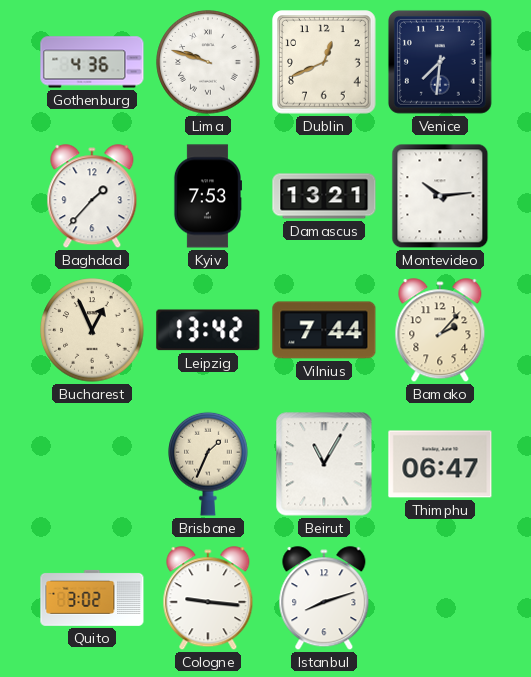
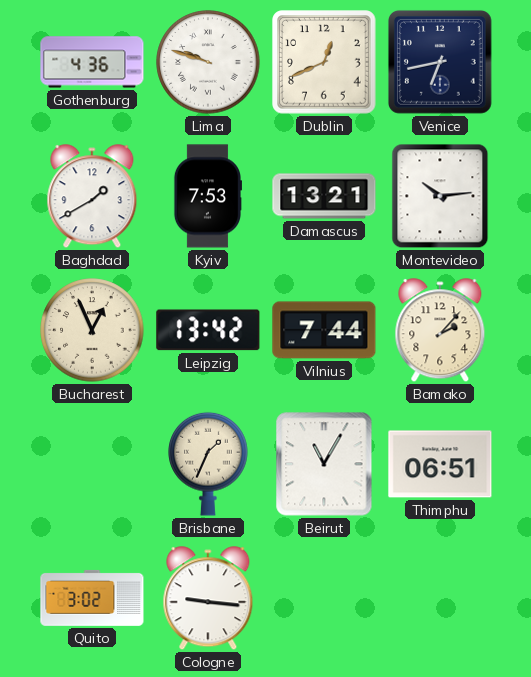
Venice: 7:31 -> 6:43
Baghdad: 1:37 -> 1:40
Thimphu: 06:47 -> 06:51
Istanbul: 8:12 -> none
